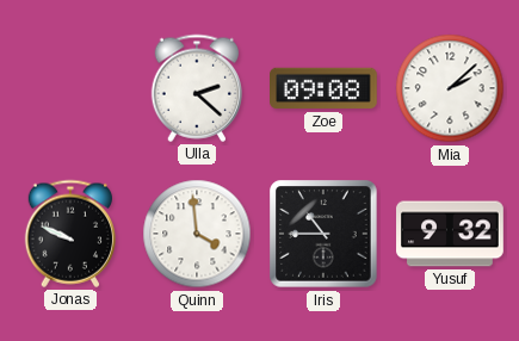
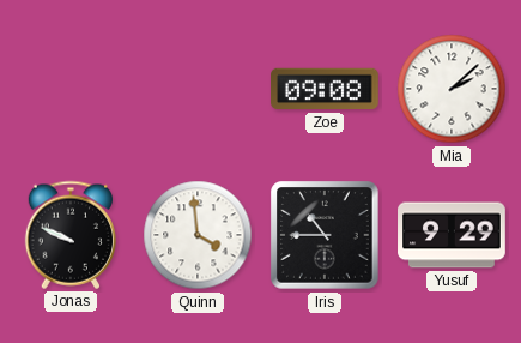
Ulla: 2:22 -> none
Yusuf: 9:32 -> 9:29
